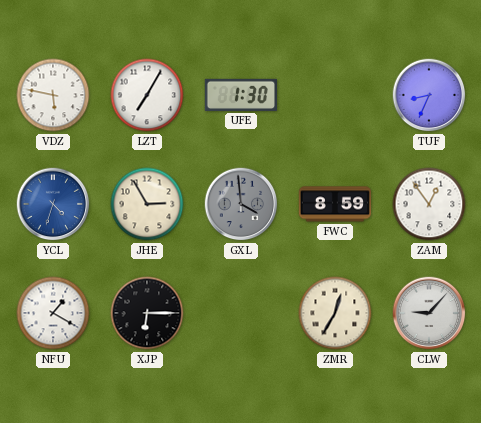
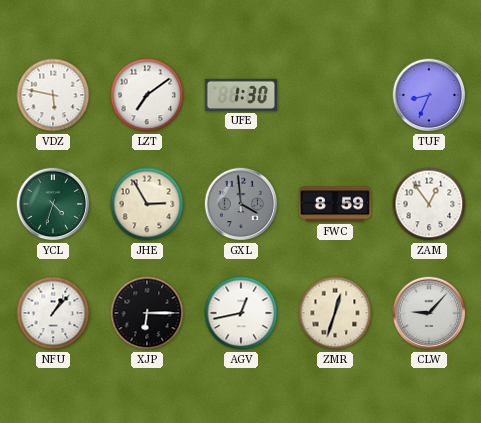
LZT: 7:05 -> 7:09
YCL dial: blue -> green
NFU: 1:20 -> 1:07
AGV: none -> 12:43
ZMR: 12:35 -> 12:33
